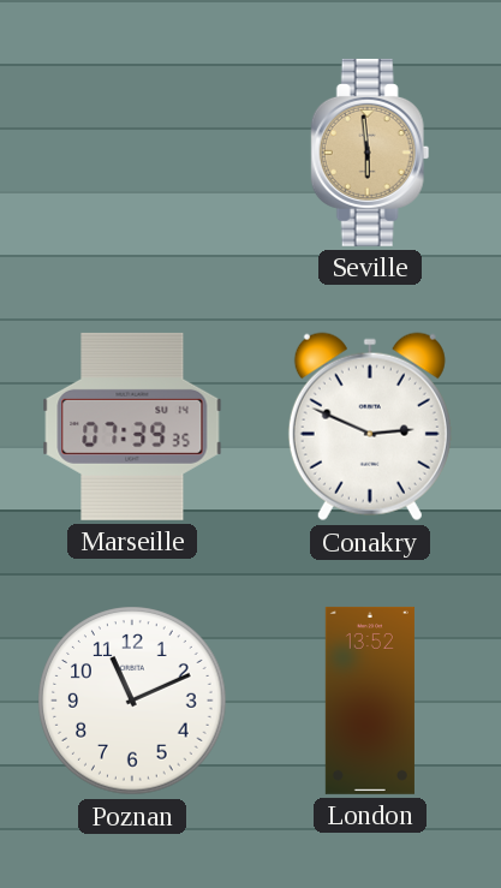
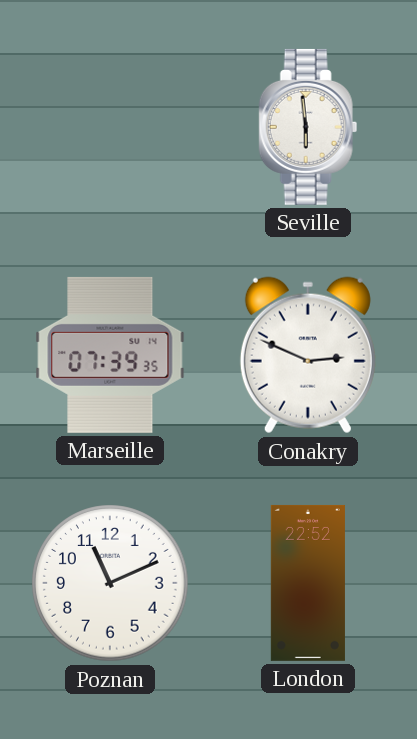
Seville dial: champagne -> white
London: 13:52 -> 22:52
